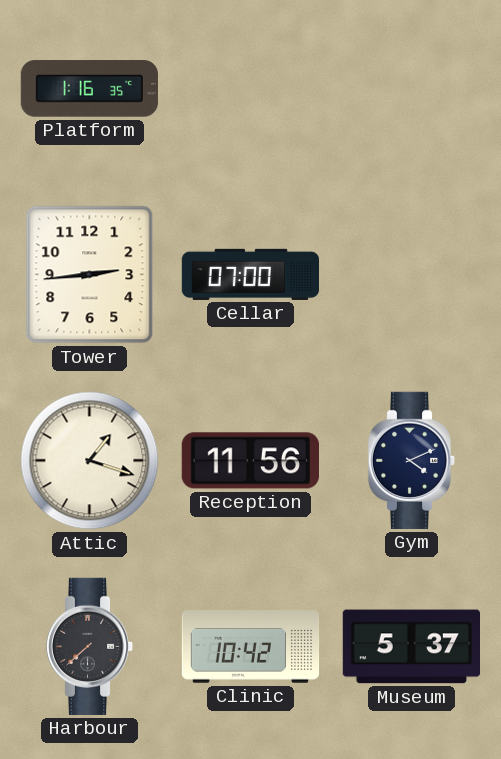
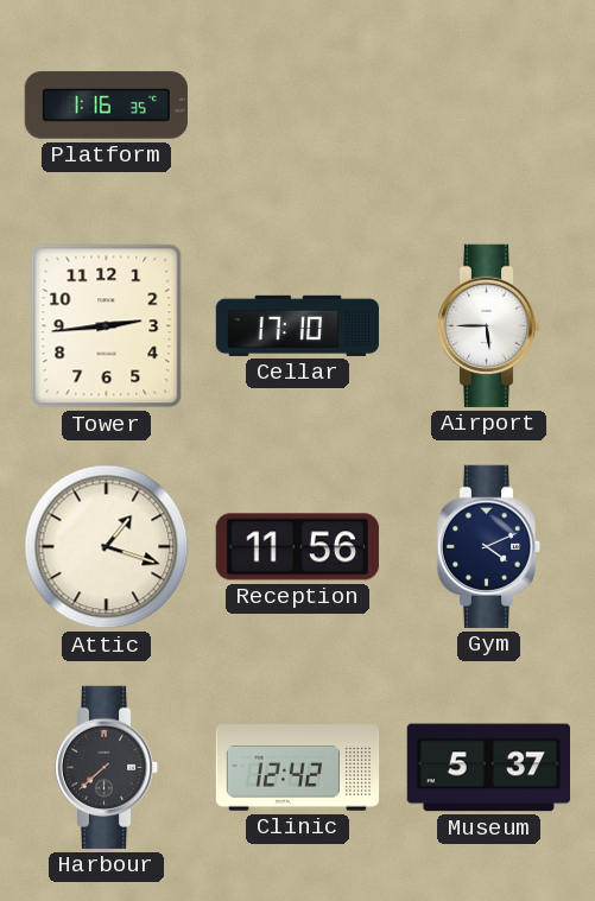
Cellar: 07:00 -> 17:10
Airport: none -> 5:45
Clinic: 10:42 -> 12:42
